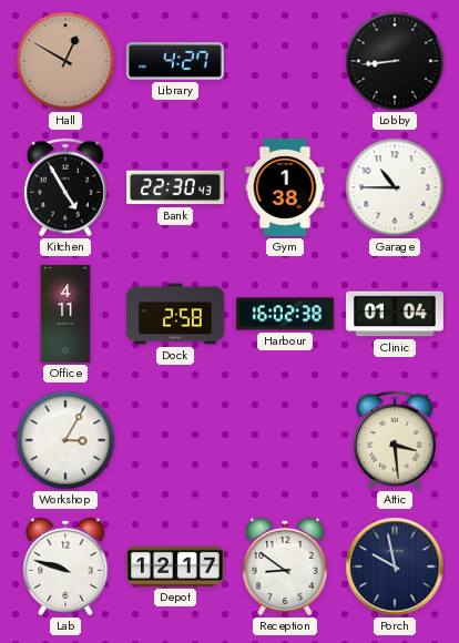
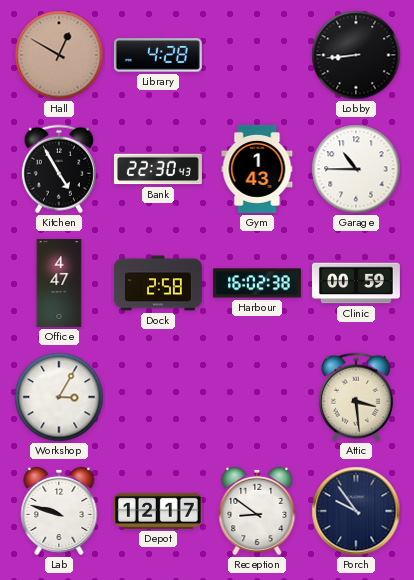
Library: 4:27 -> 4:28
Gym: 1:38 -> 1:43
Office: 4:11 -> 4:47
Clinic: 01:04 -> 00:59
Porch: 9:58 -> 9:54
